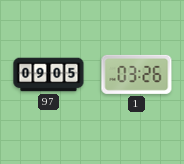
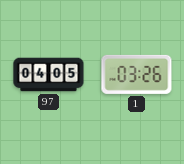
97: 09:05 -> 04:05
